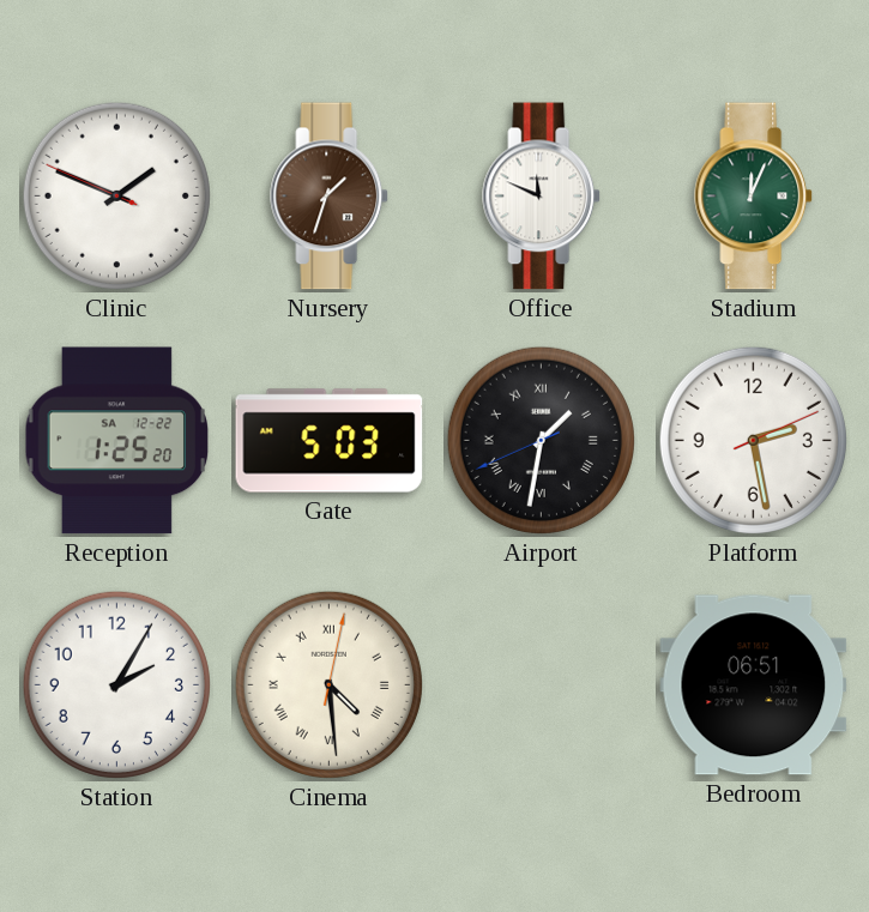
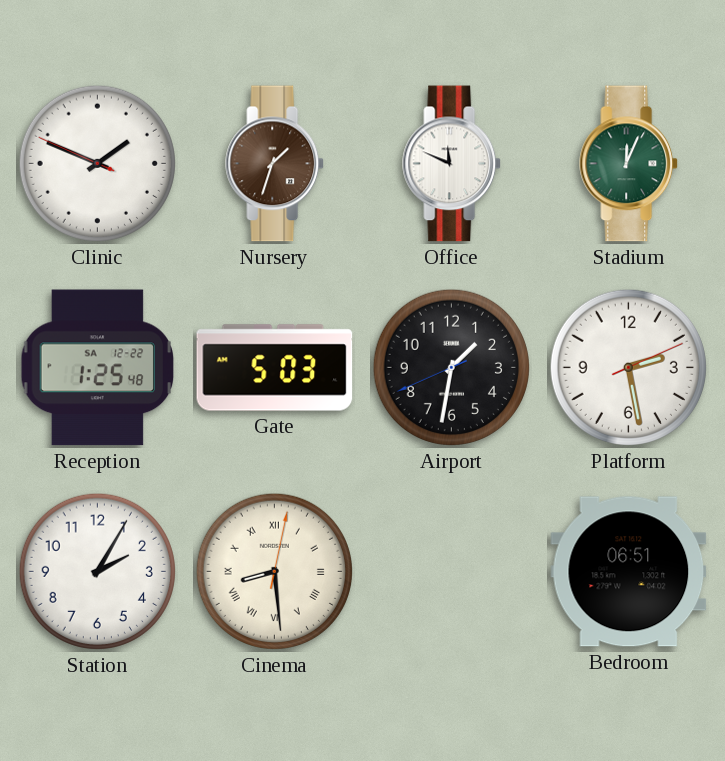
Reception: 1:25:20 -> 1:25:48
Airport numerals: Roman -> Arabic
Cinema: 4:29 -> 8:29
